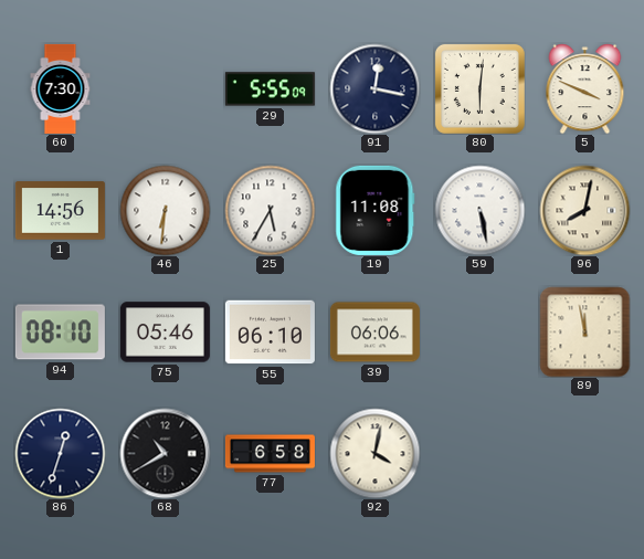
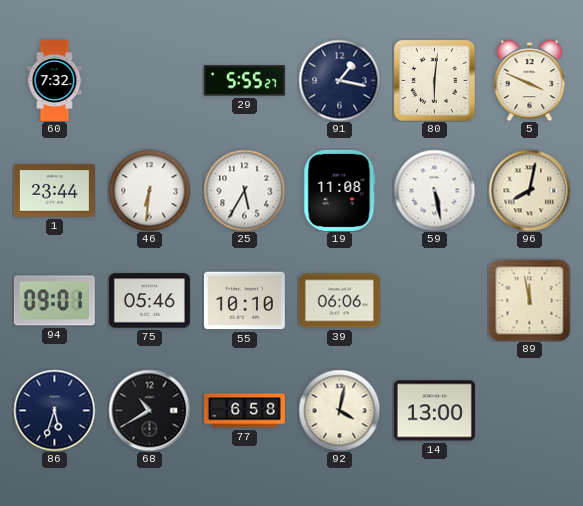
60: 7:30 -> 7:32
29: 5:55:09 -> 5:55:27
91: 12:17 -> 1:17
1: 14:56 -> 23:44
94: 08:10 -> 09:01
55: 06:10 -> 10:10
86: 12:33 -> 5:33
14: none -> 13:00
